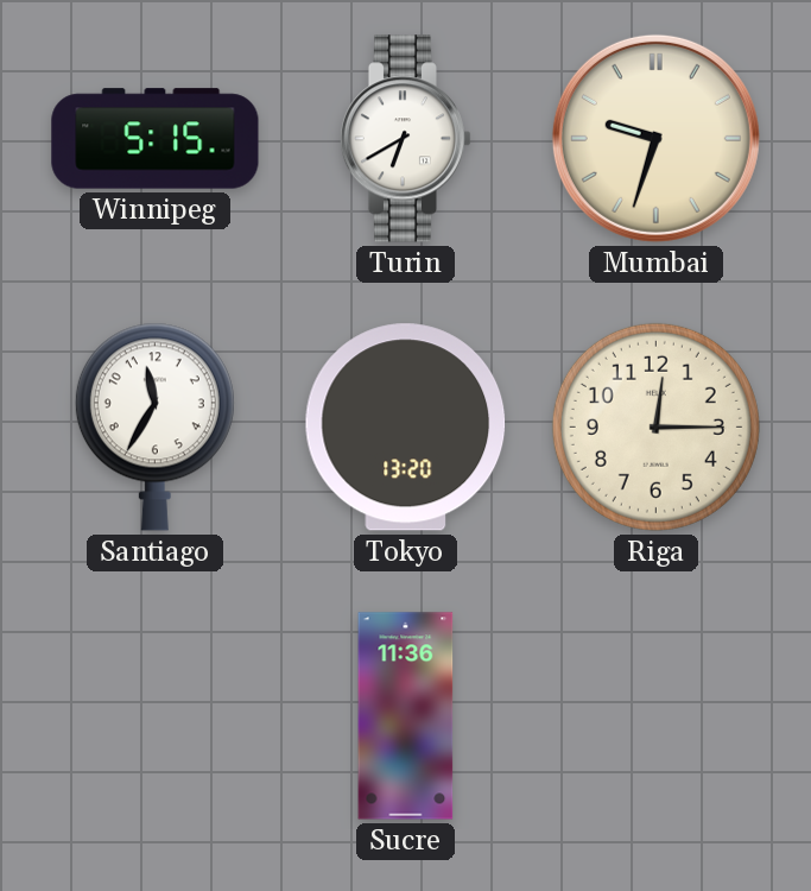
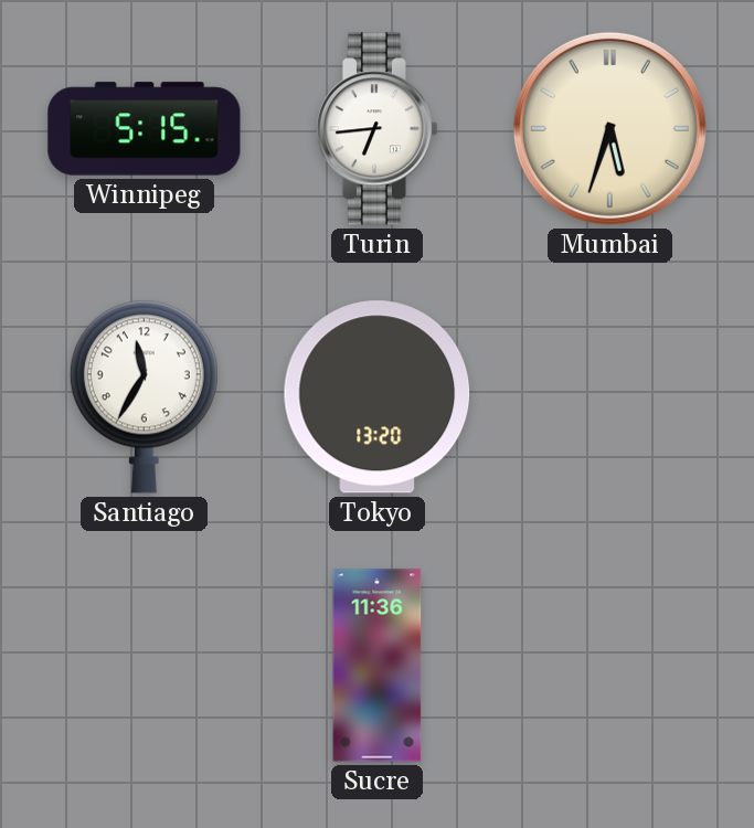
Turin: 6:40 -> 6:44
Mumbai: 9:33 -> 5:33
Riga: 12:15 -> none
